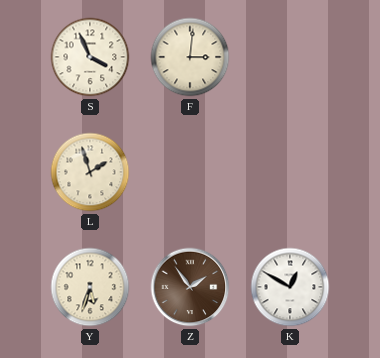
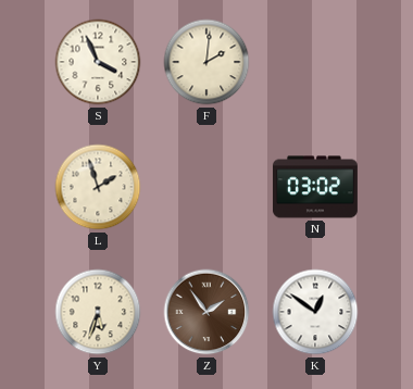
F: 3:01 -> 2:01
N: none -> 03:02
K: 12:50 -> 12:51
